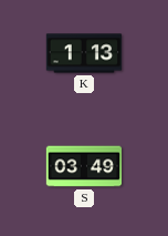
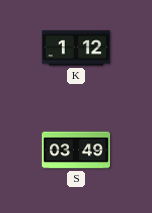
K: 1:13 -> 1:12
